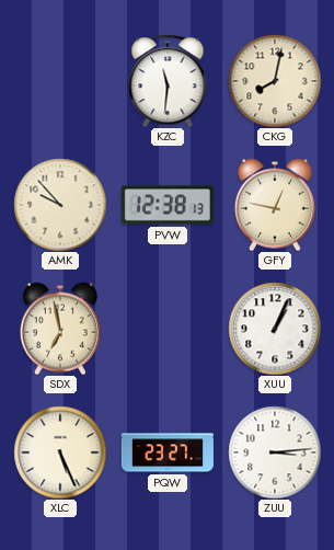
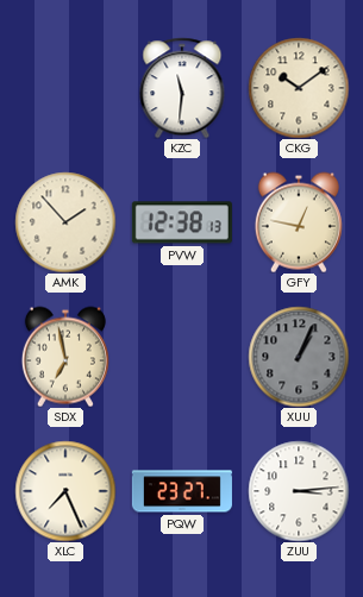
CKG: 8:02 -> 10:09
AMK: 9:53 -> 1:53
XUU dial: white -> grey
XLC: 5:26 -> 7:26
